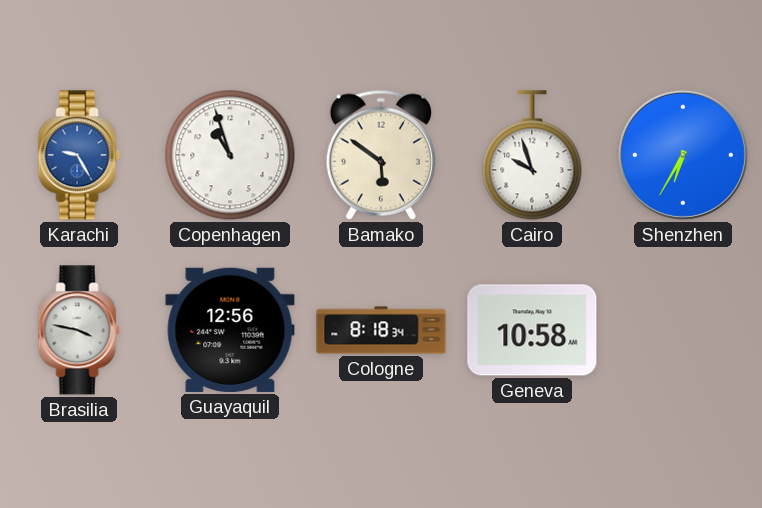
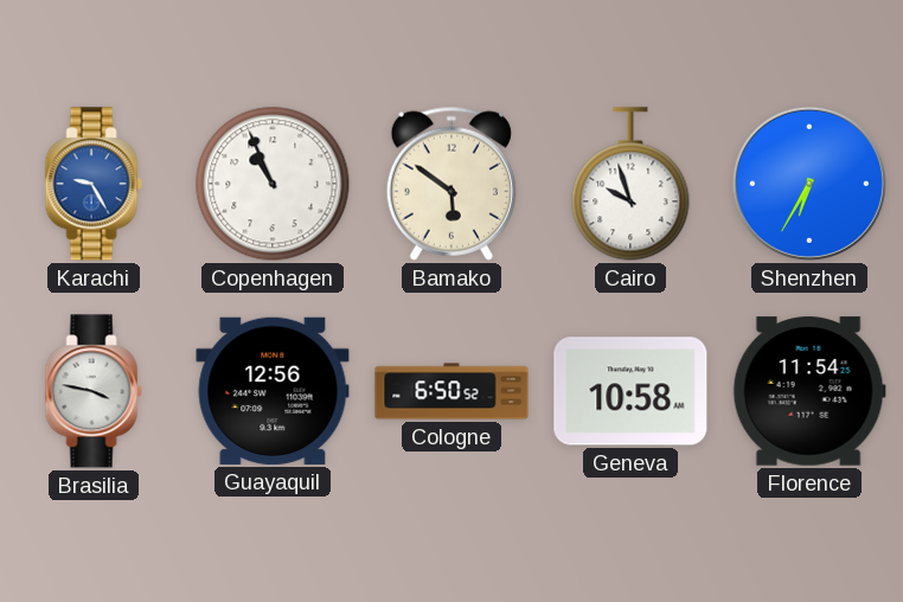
Copenhagen: 10:57 -> 10:56
Cologne: 8:18 -> 6:50
Florence: none -> 11:54
